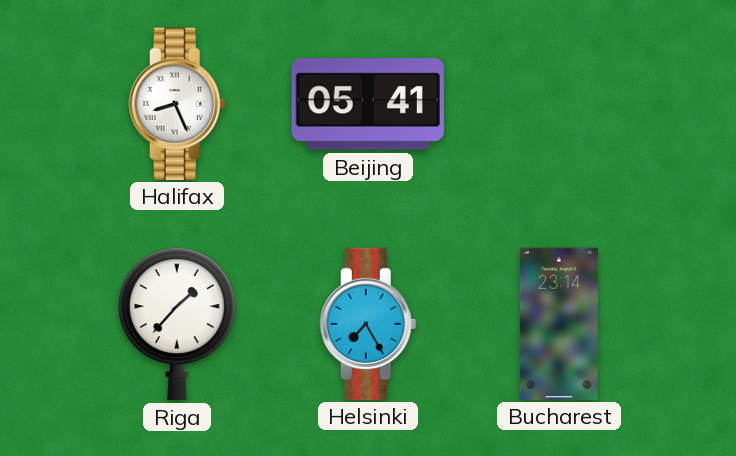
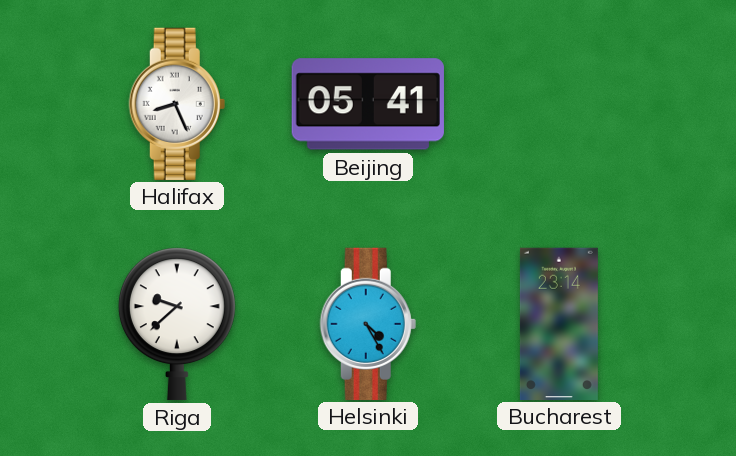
Riga: 1:37 -> 9:38
Helsinki: 7:25 -> 4:25
